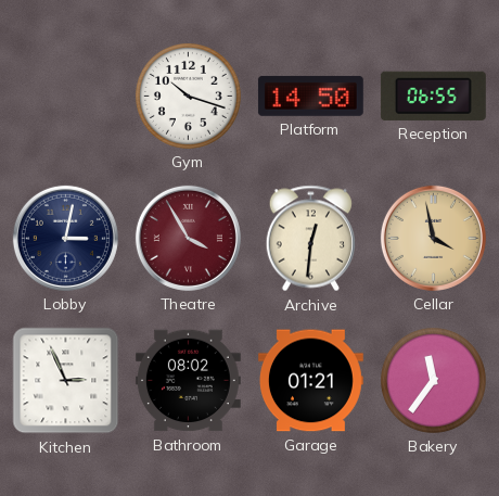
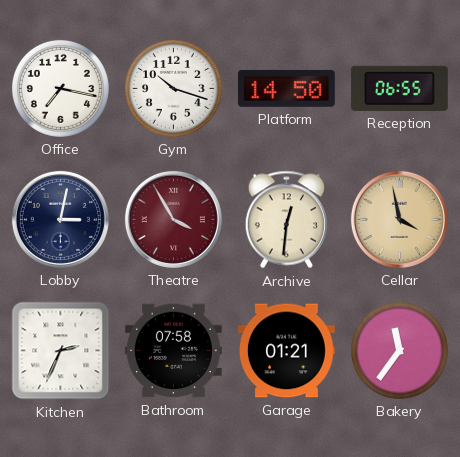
Office: none -> 7:17
Kitchen: 2:56 -> 2:34
Bathroom: 08:02 -> 07:58
